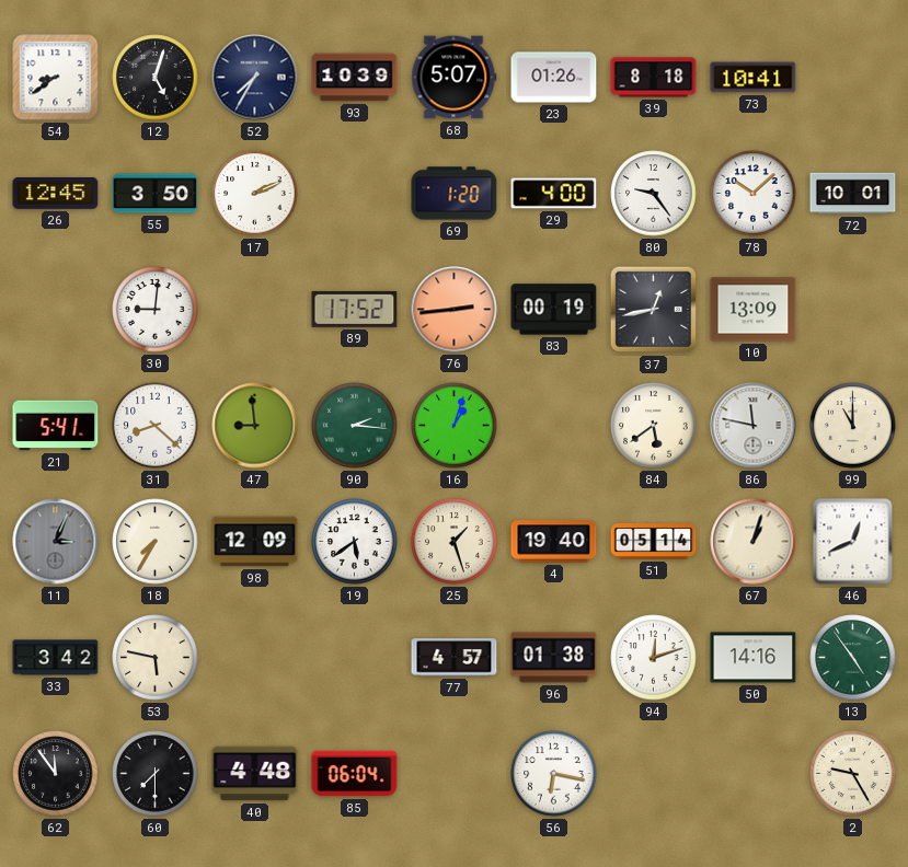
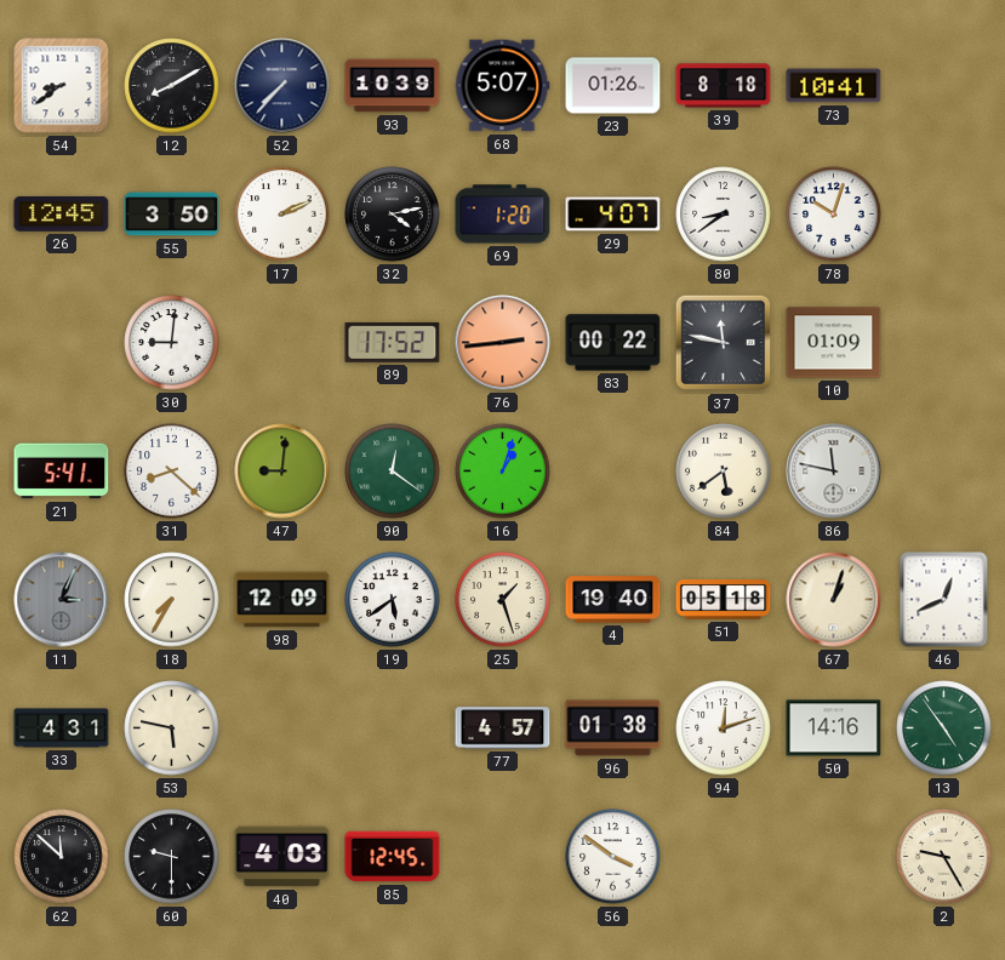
12: 5:03 -> 8:10
52: 7:35 -> 7:37
32: none -> 4:13
29: 4:00 -> 4:07
80: 9:24 -> 8:39
78: 10:08 -> 10:03
72: 10:01 -> none
83: 00:19 -> 00:22
37: 12:43 -> 11:47
10: 13:09 -> 01:09
47: 8:59 -> 9:01
90: 2:16 -> 12:21
99: 11:00 -> none
51: 05:14 -> 05:18
33: 3:42 -> 4:31
62: 11:54 -> 11:52
60: 7:30 -> 9:30
40: 4:48 -> 4:03
85: 06:04 -> 12:45
56: 6:17 -> 3:51
